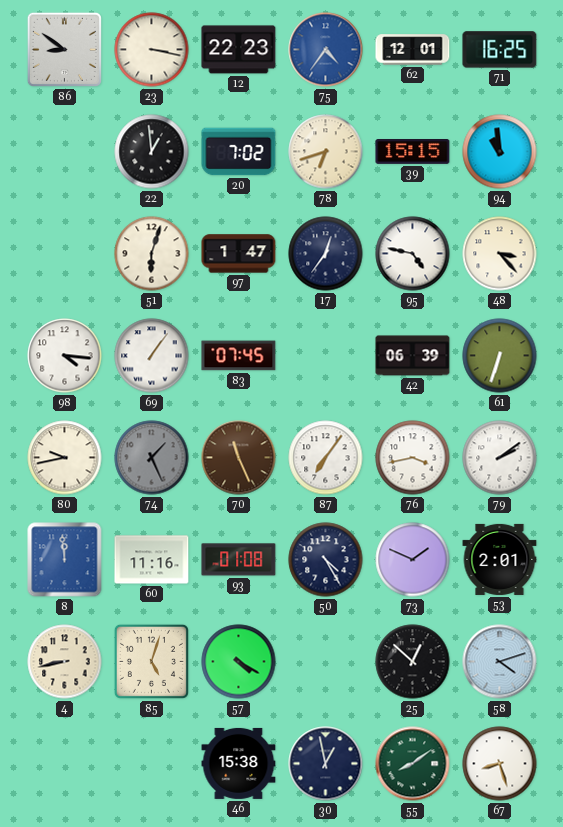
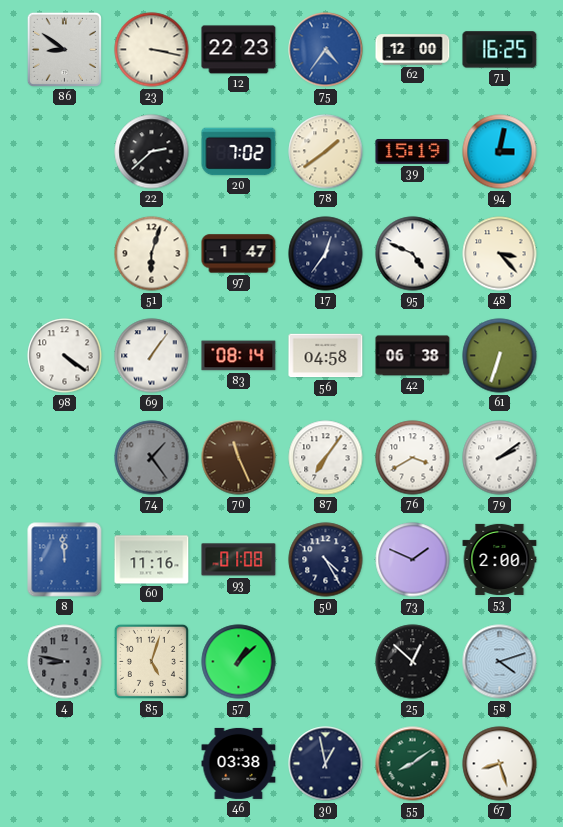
62: 12:01 -> 12:00
22: 12:59 -> 2:38
78: 6:42 -> 1:39
39: 15:15 -> 15:19
94: 10:59 -> 3:02
95: 4:47 -> 4:49
98: 4:16 -> 4:21
83: 07:45 -> 08:14
56: none -> 04:58
42: 06:39 -> 06:38
80: 9:43 -> none
74: 1:26 -> 1:24
76: 3:43 -> 3:40
53: 2:01 -> 2:00
4: 8:43 -> 8:47
4 dial: cream -> grey
57: 4:20 -> 1:08
46: 15:38 -> 03:38
